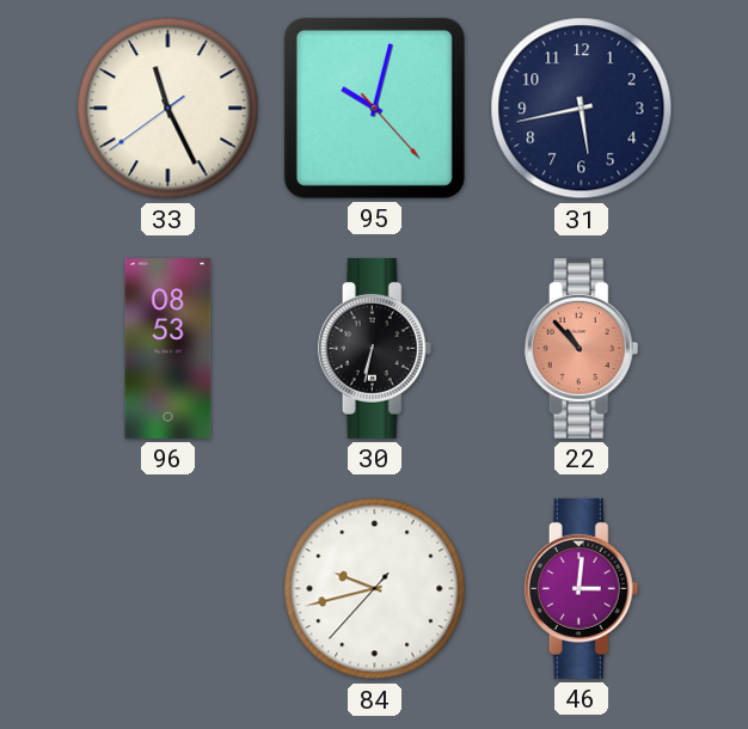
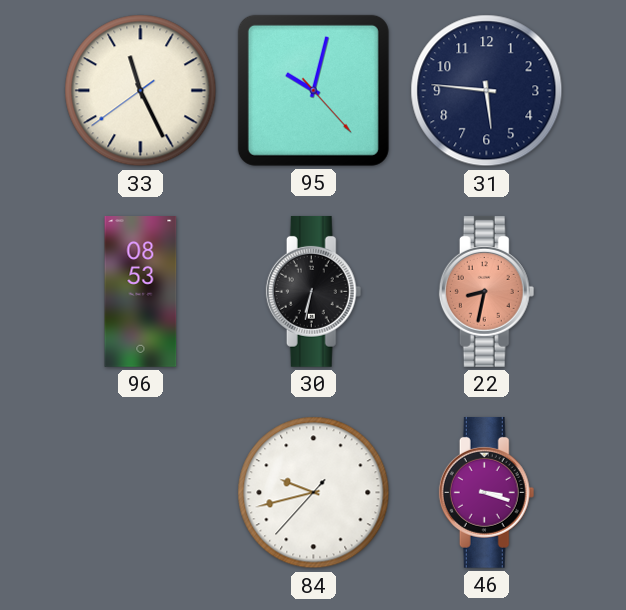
31: 5:43 -> 5:46
22: 10:53 -> 8:32
46: 3:01 -> 3:18
